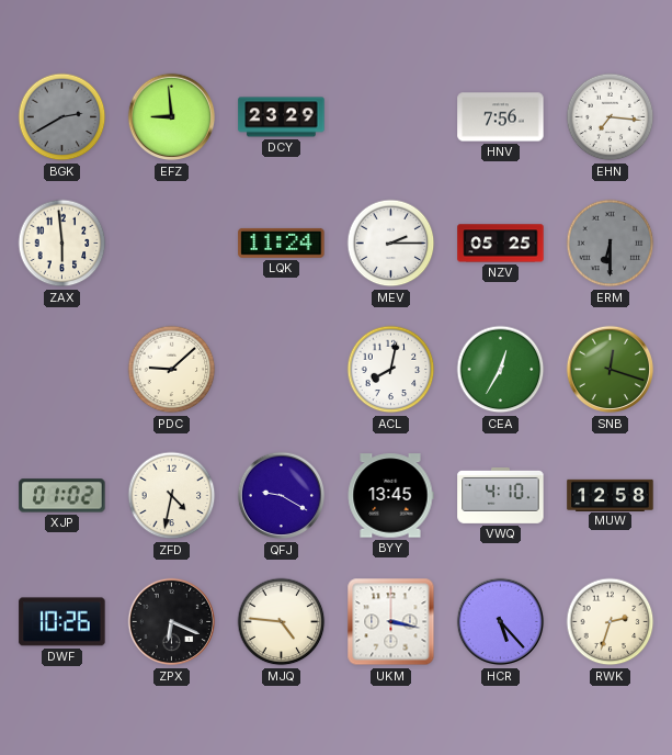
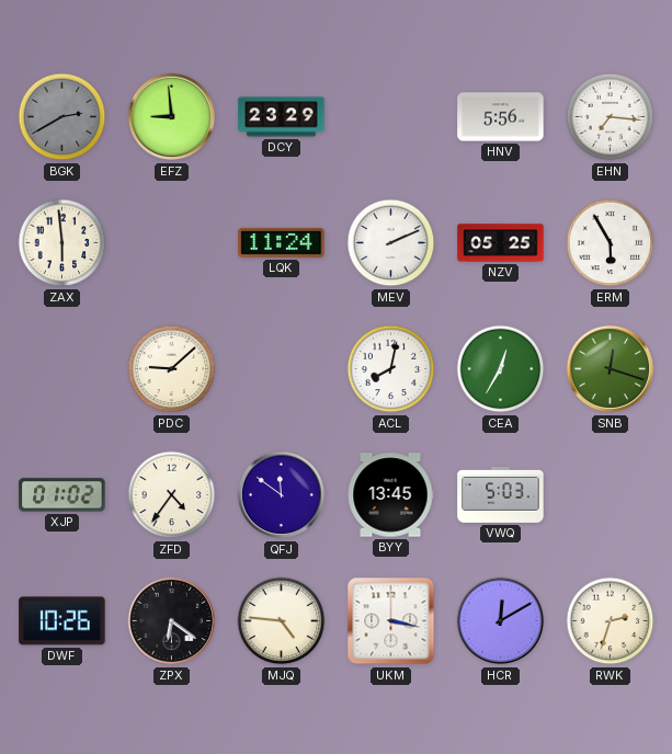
HNV: 7:56 -> 5:56
MEV: 2:15 -> 2:11
ERM: 6:30 -> 5:55
ERM dial: grey -> white
ZFD: 4:32 -> 4:36
QFJ: 9:20 -> 11:51
VWQ: 4:10 -> 5:03
MUW: 12:58 -> none
ZPX: 6:19 -> 6:21
HCR: 5:23 -> 12:10
